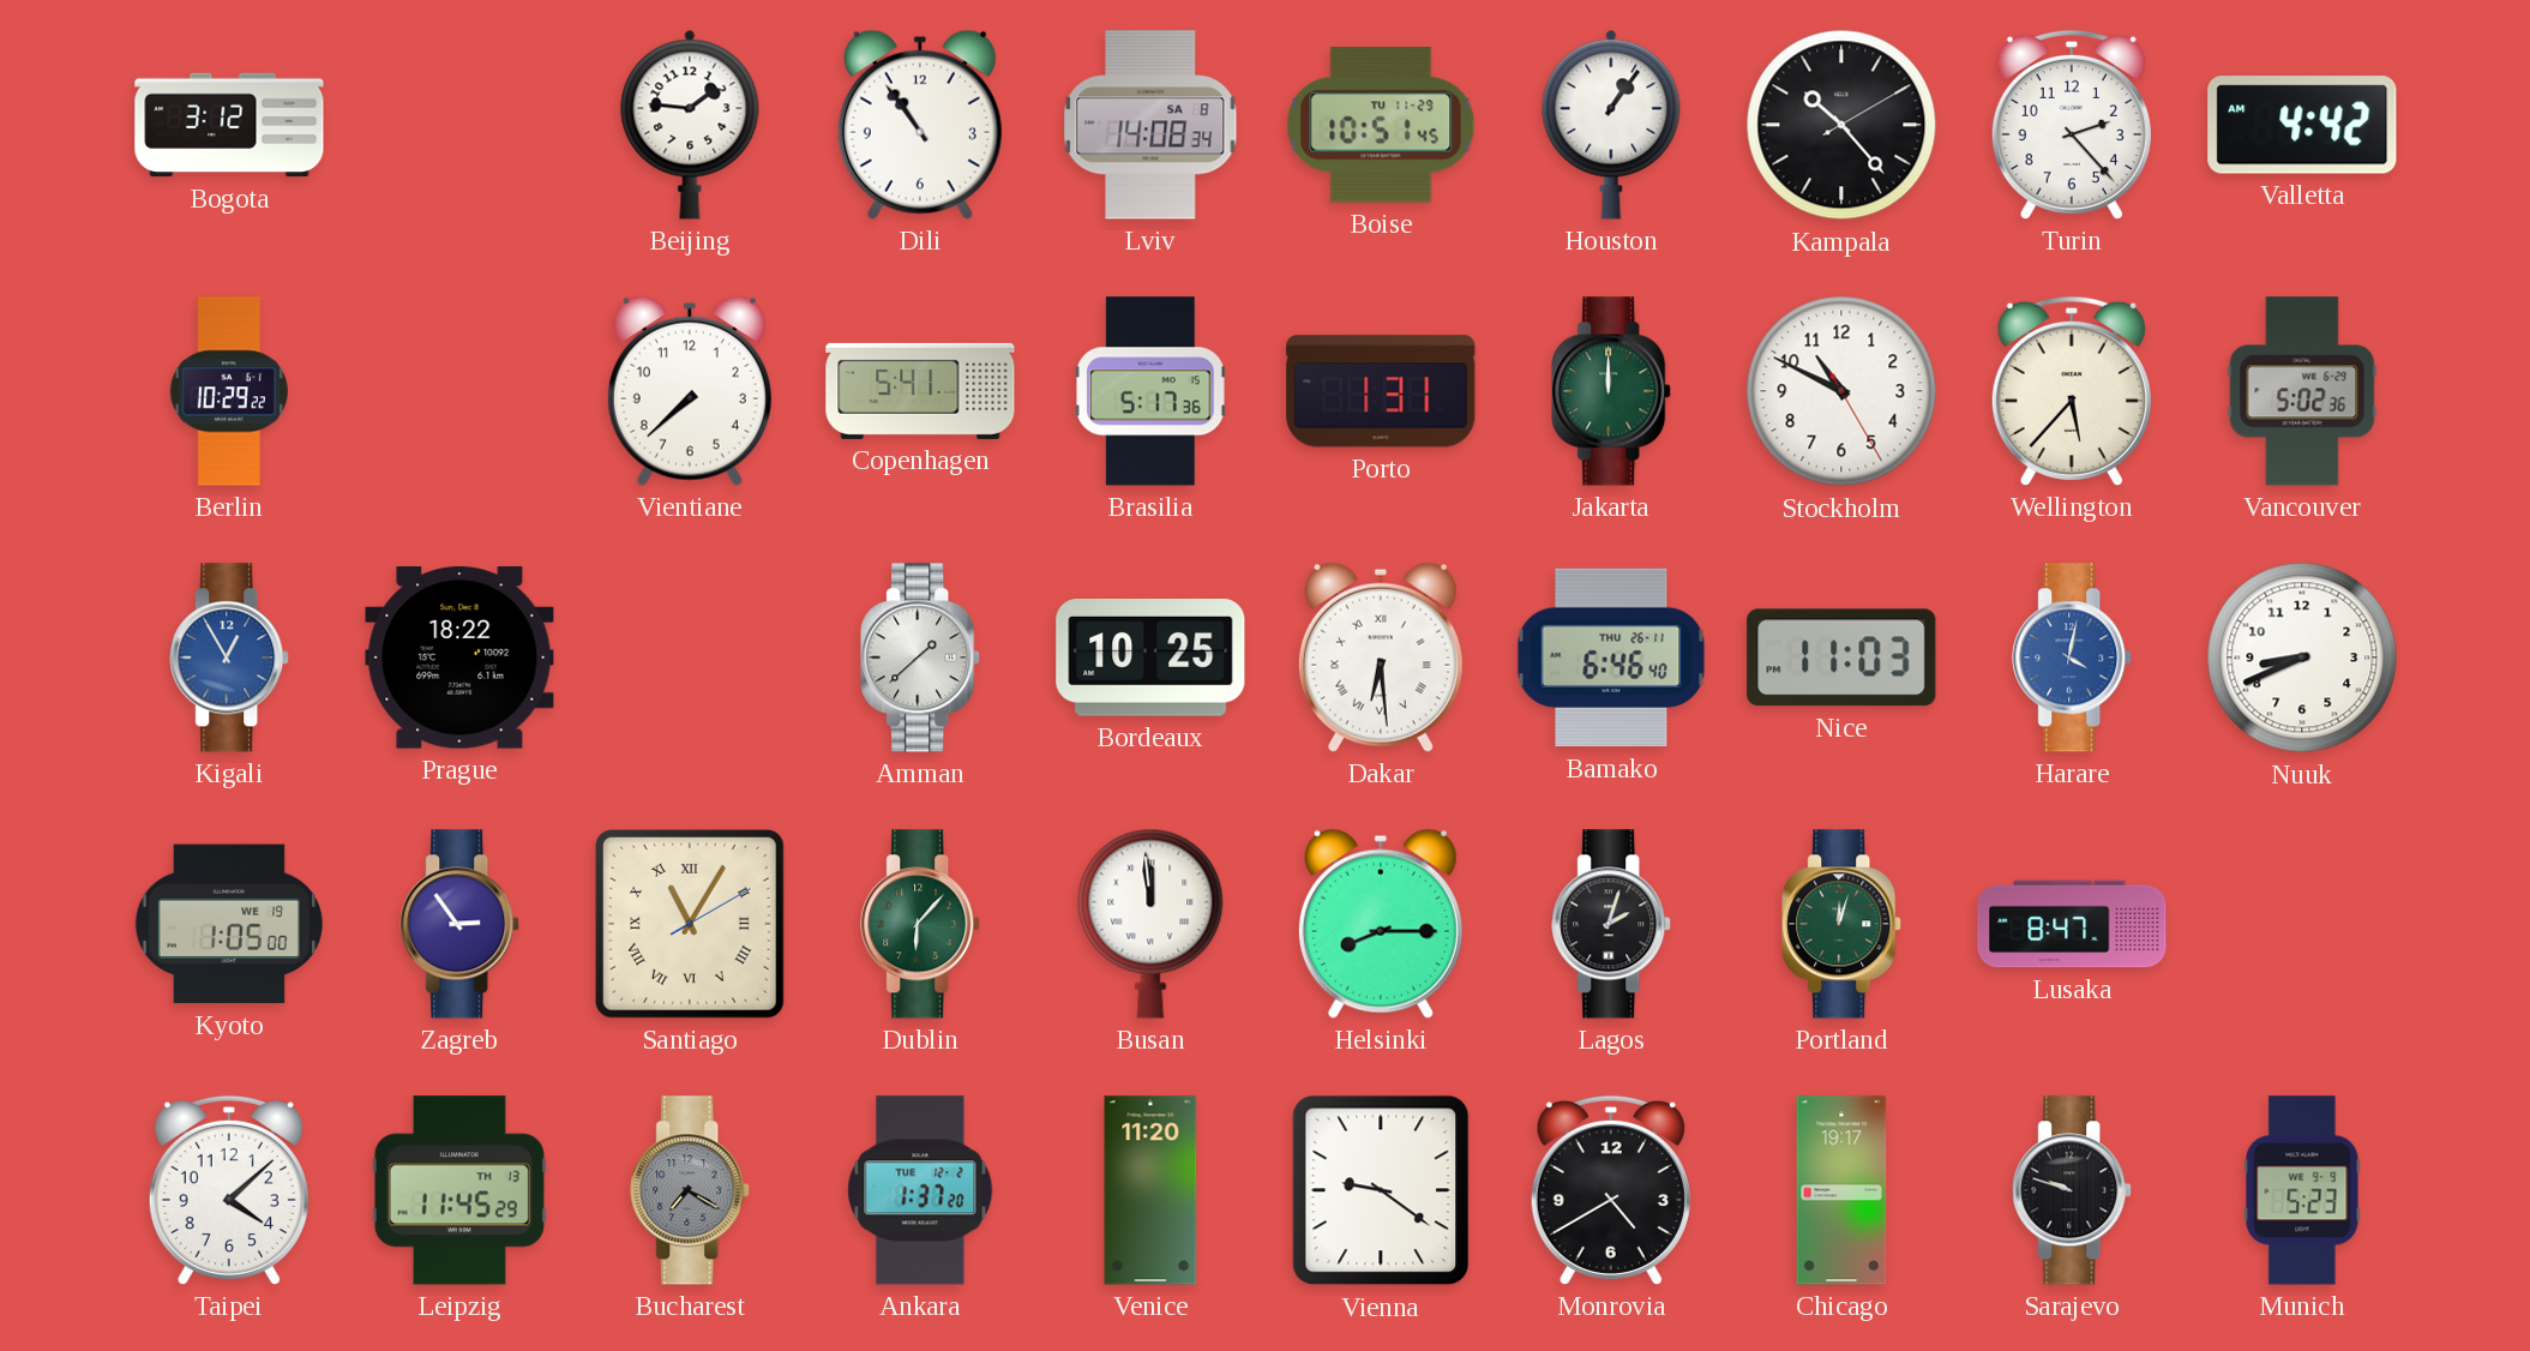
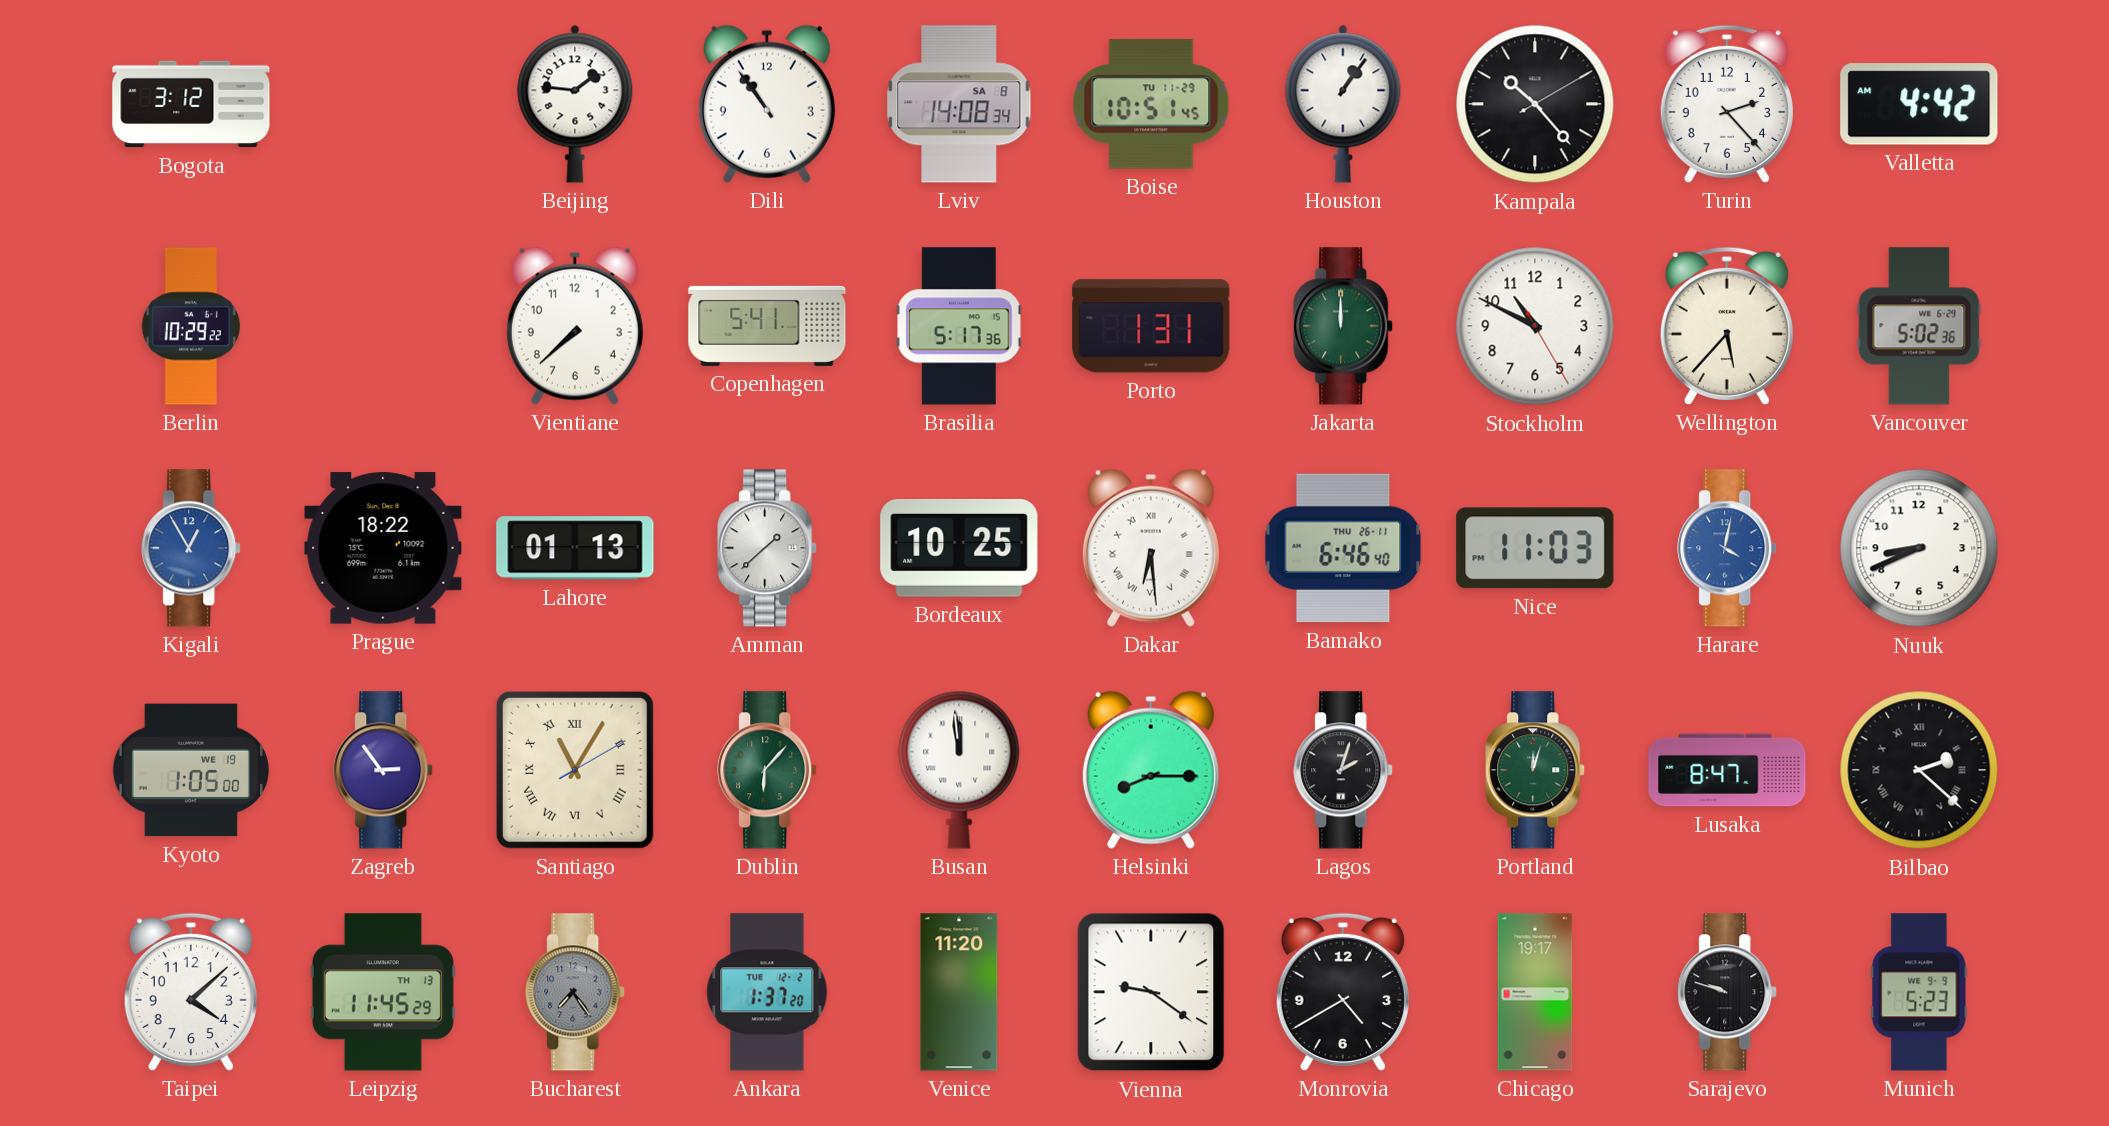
Lahore: none -> 01:13
Bilbao: none -> 2:22
Bucharest: 7:20 -> 7:24
